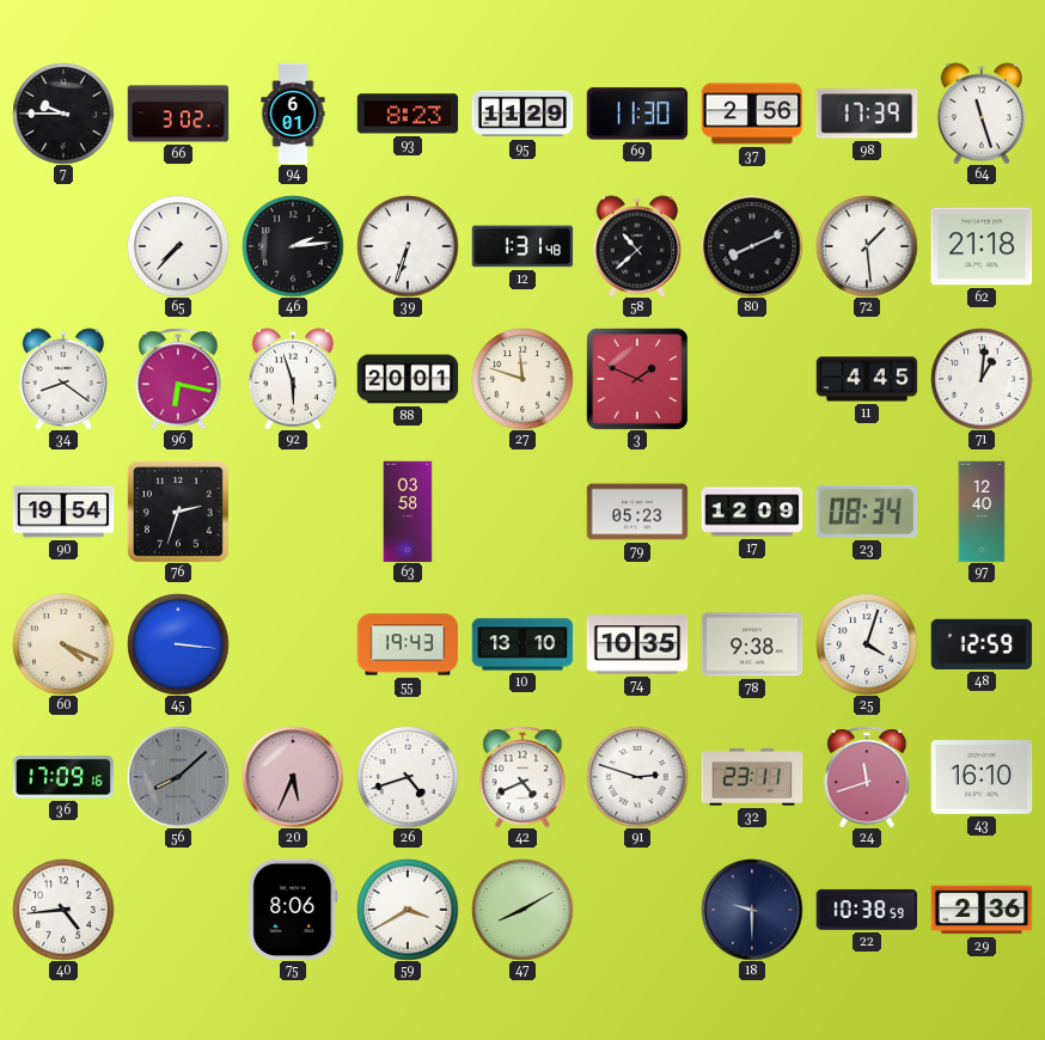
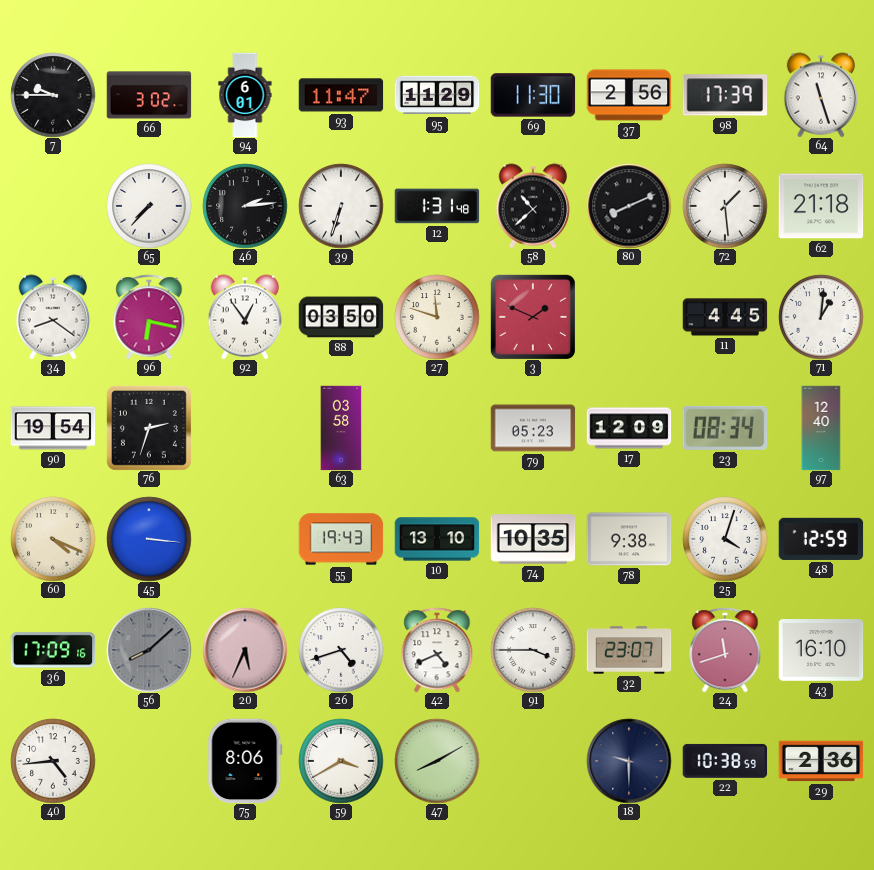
93: 8:23 -> 11:47
92: 5:57 -> 12:54
88: 20:01 -> 03:50
91: 2:48 -> 3:45
32: 23:11 -> 23:07
